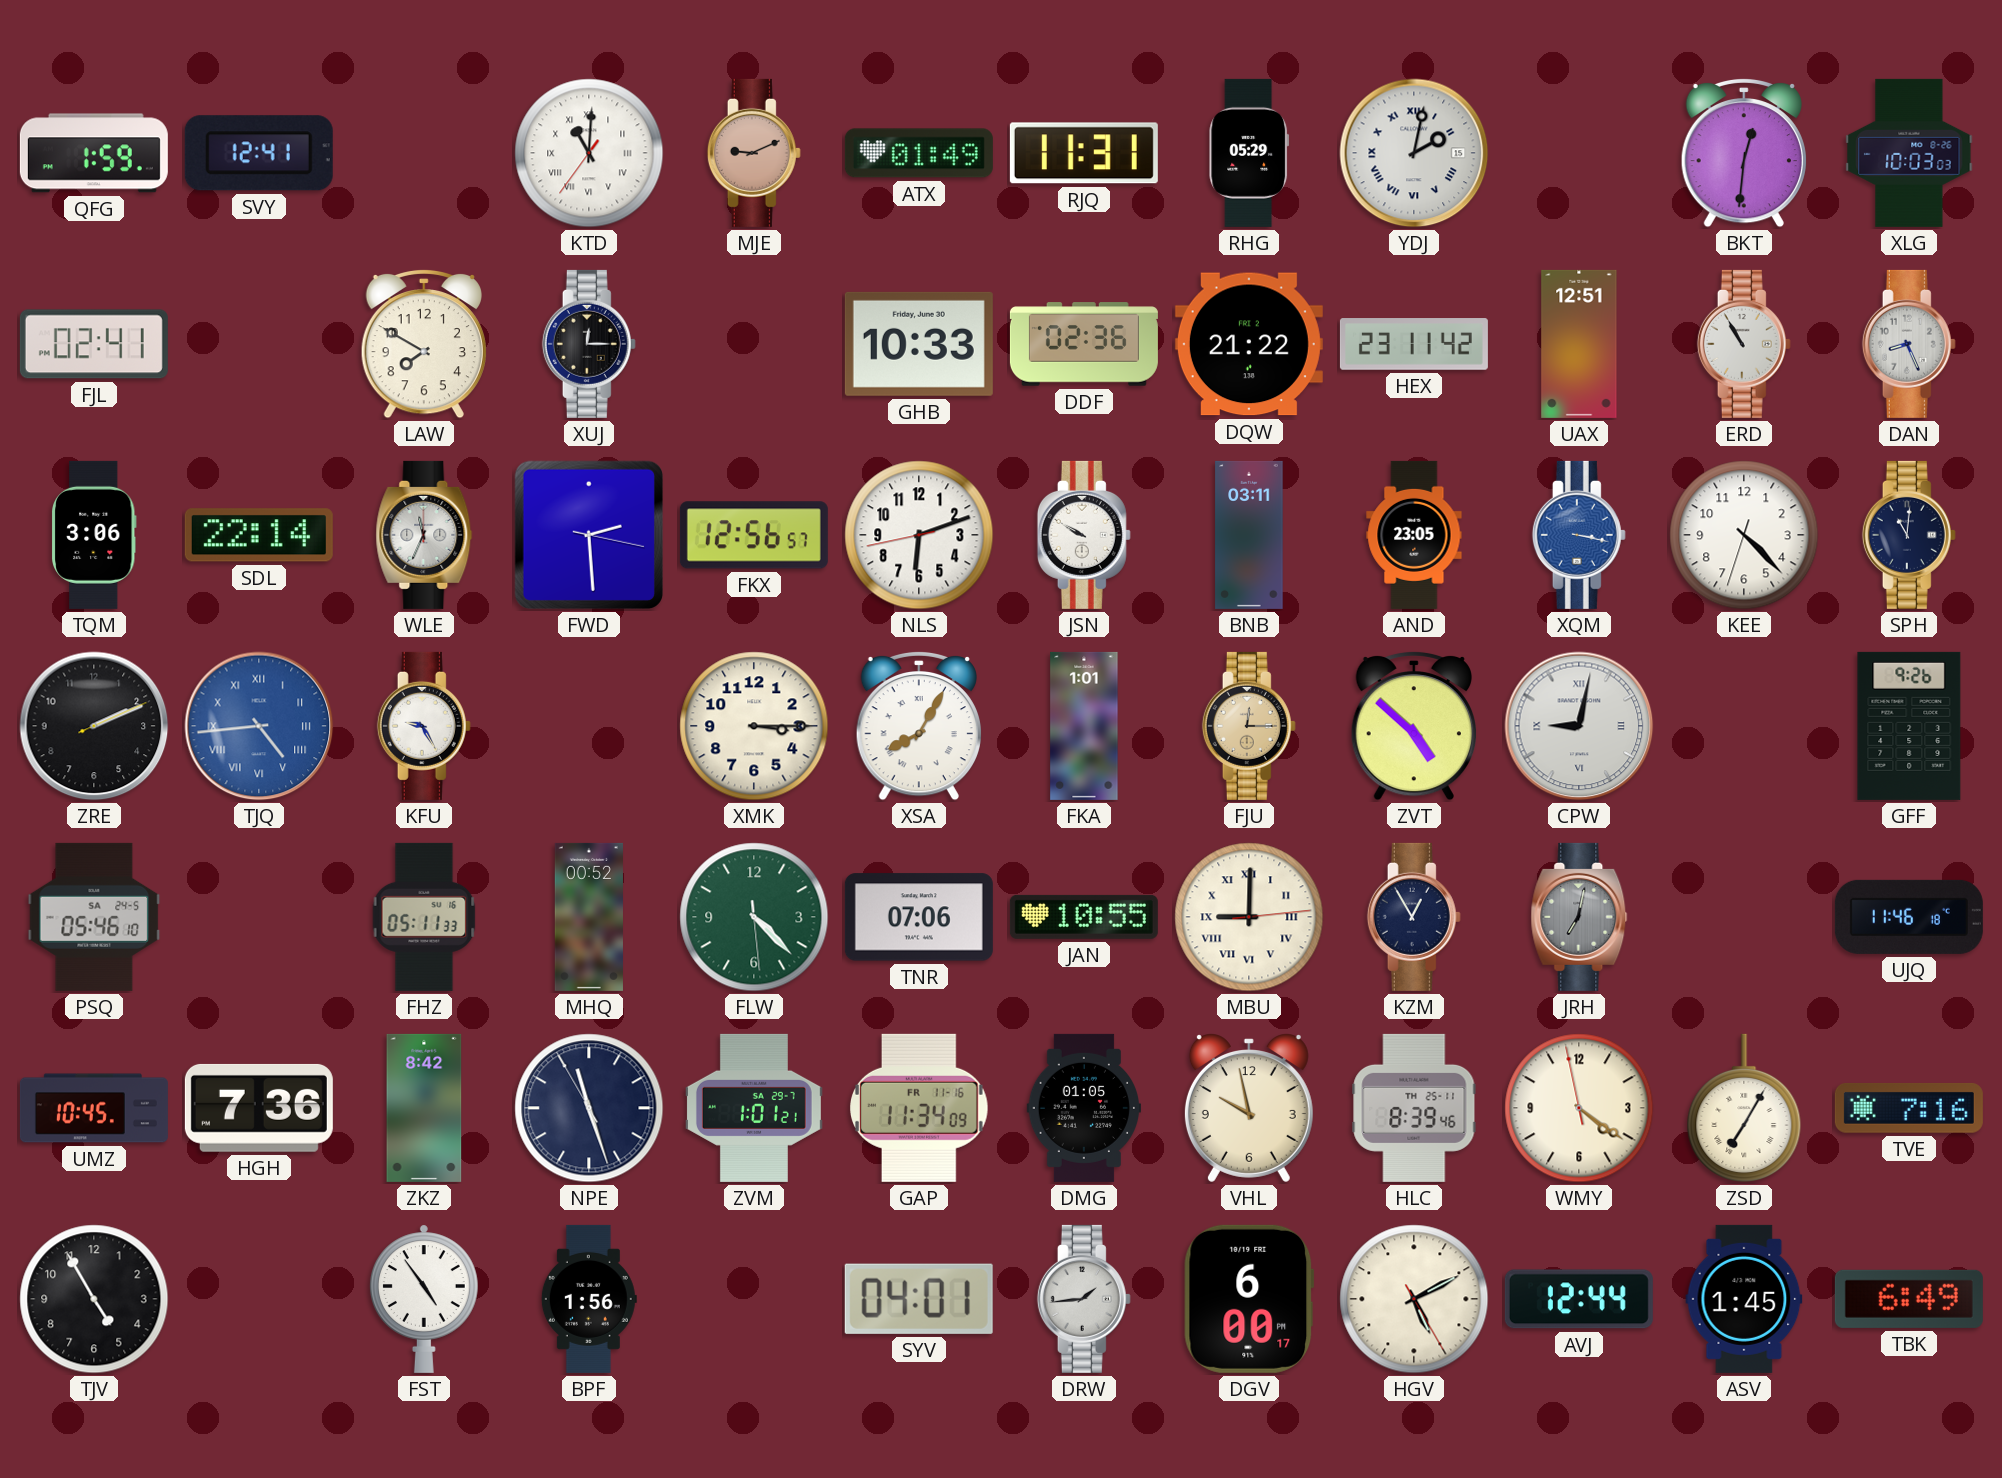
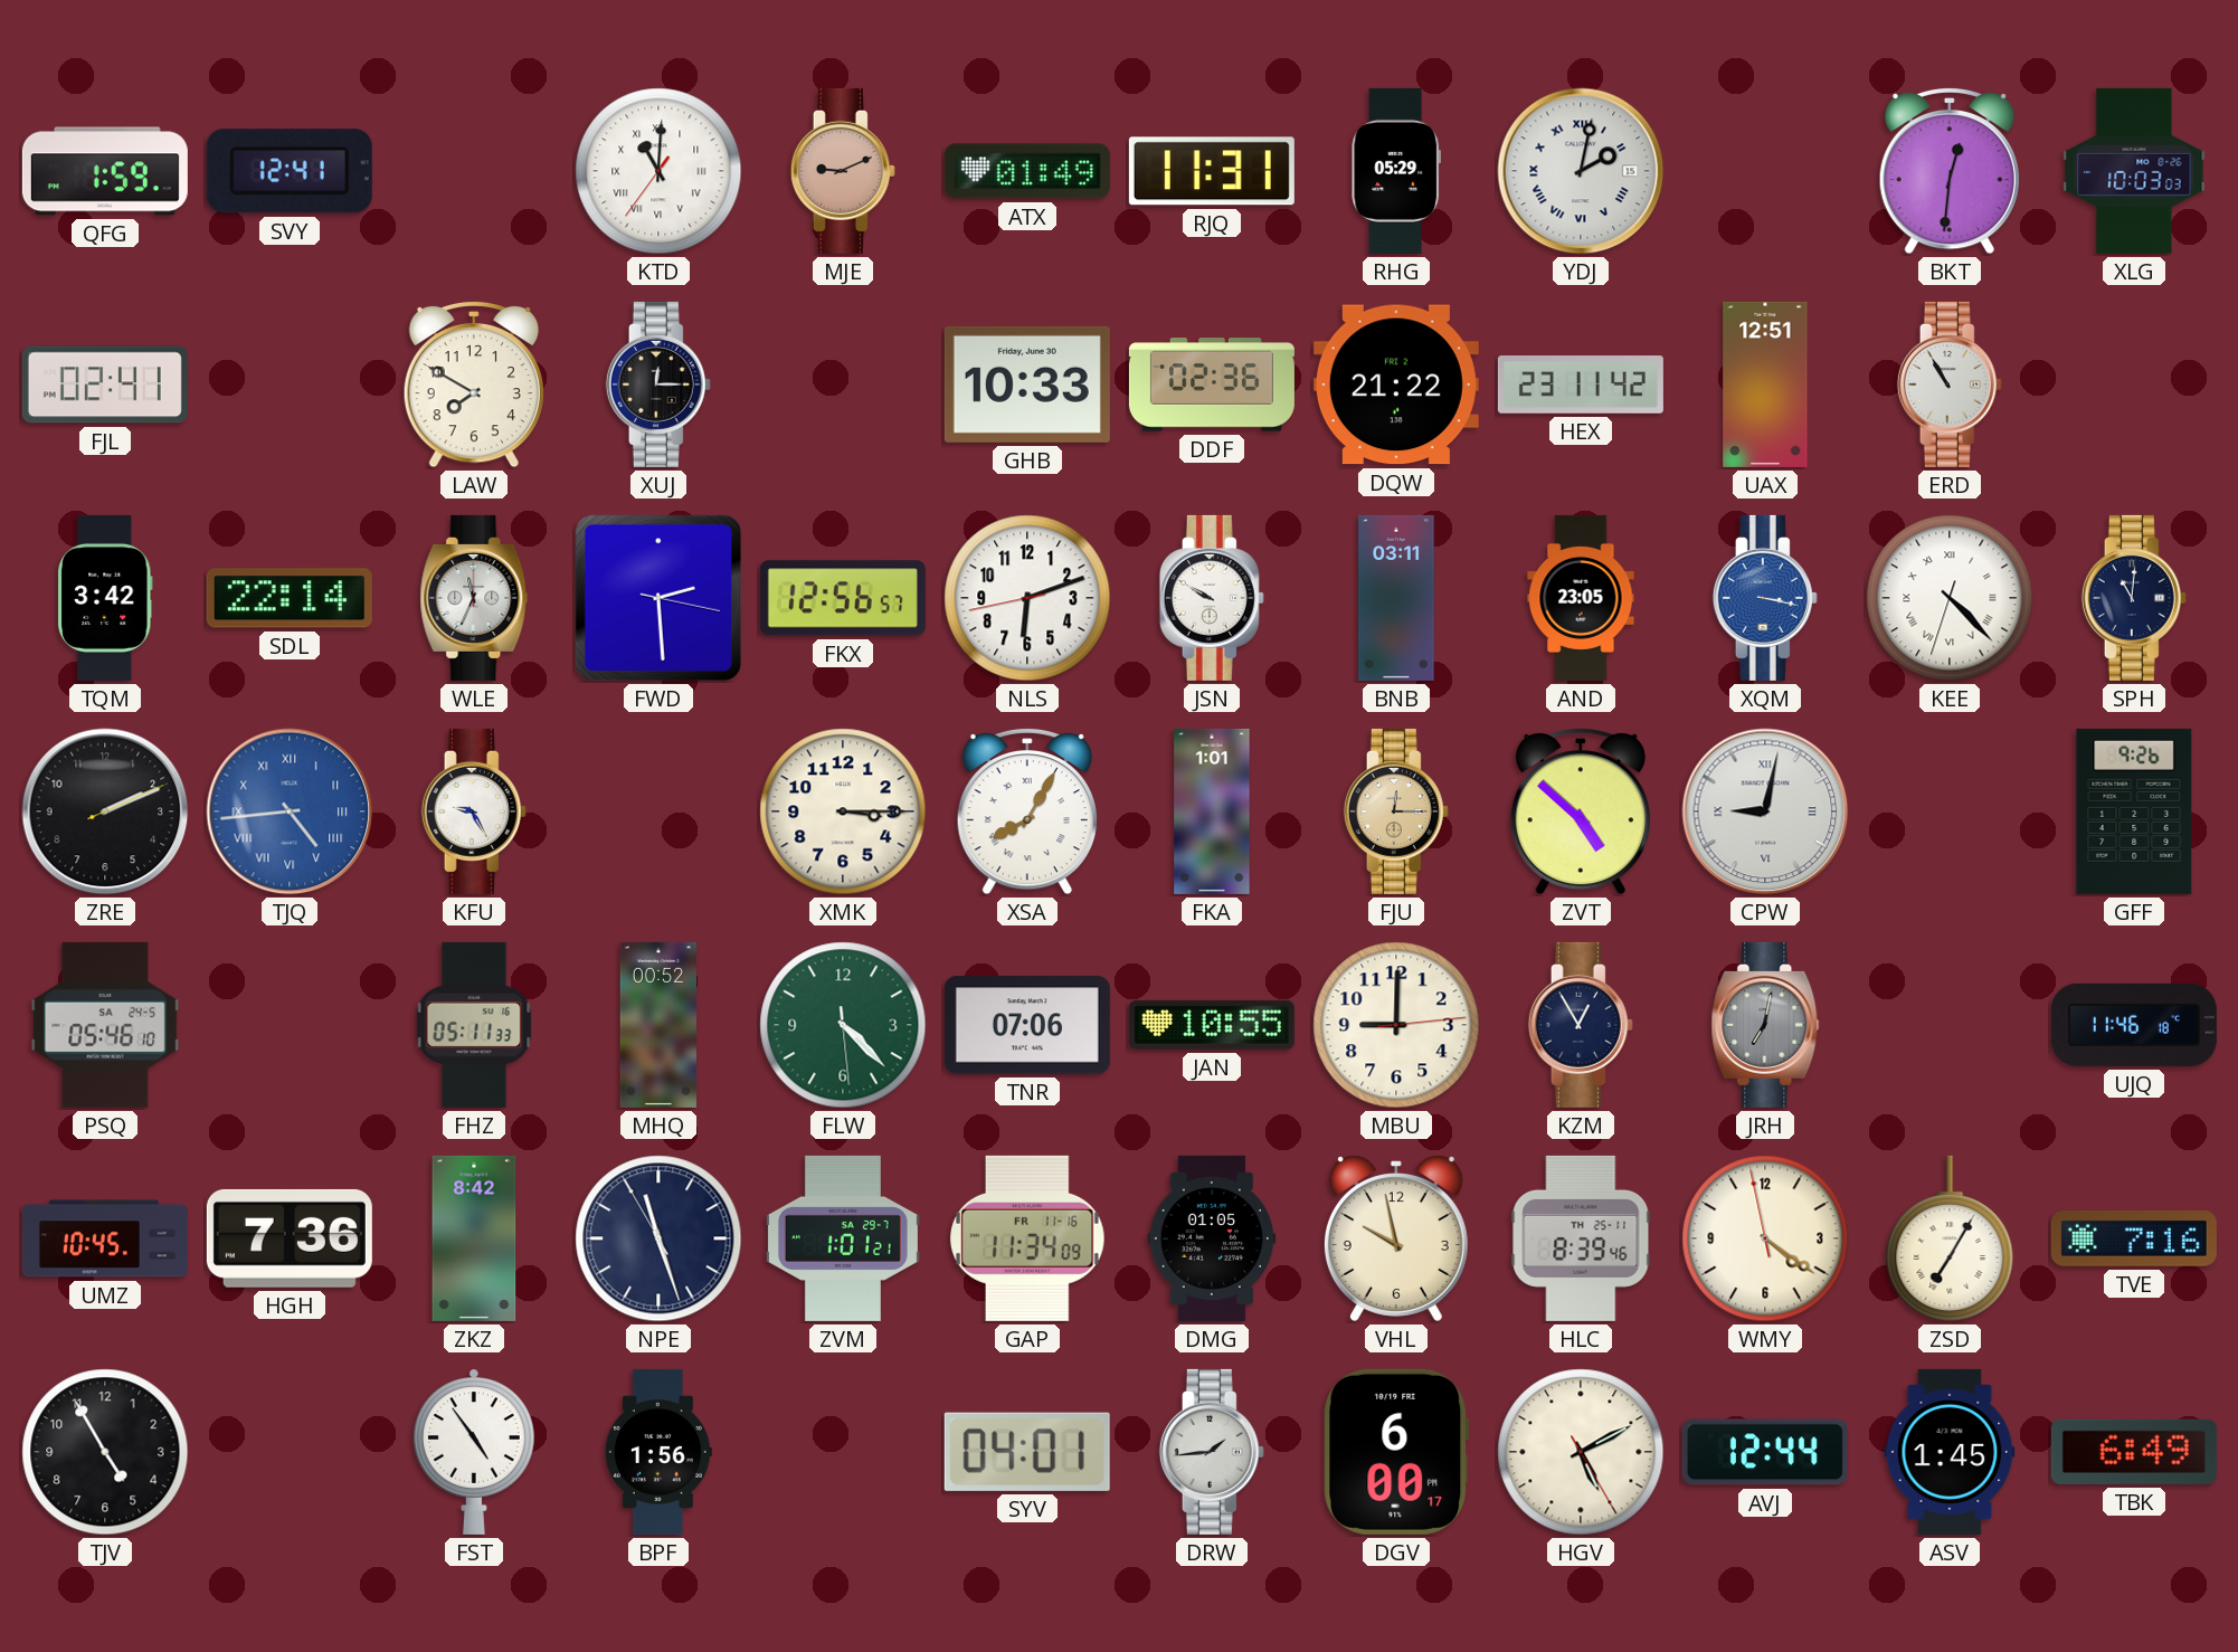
DAN: 8:26 -> none
TQM: 3:06 -> 3:42
KEE numerals: Arabic -> Roman
MBU numerals: Roman -> Arabic
